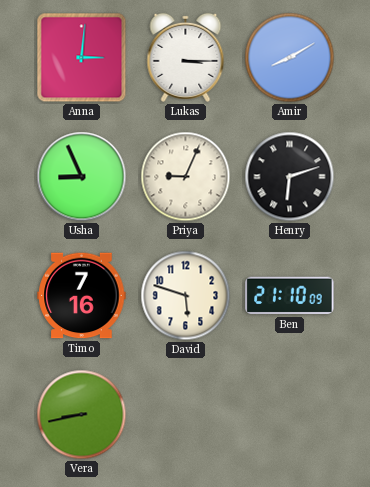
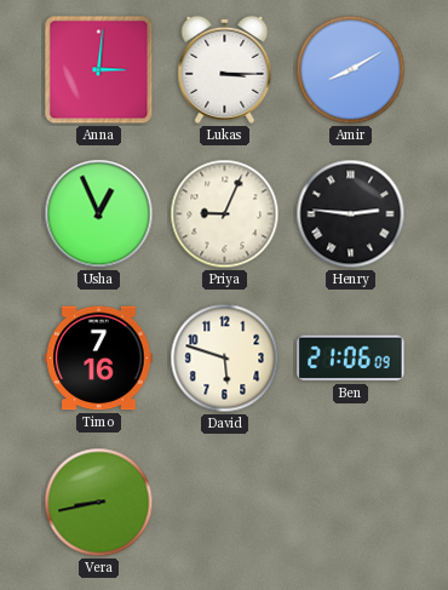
Usha: 8:56 -> 12:56
Henry: 6:12 -> 2:46
Ben: 21:10 -> 21:06
